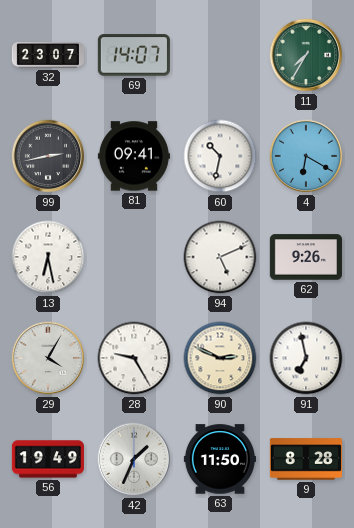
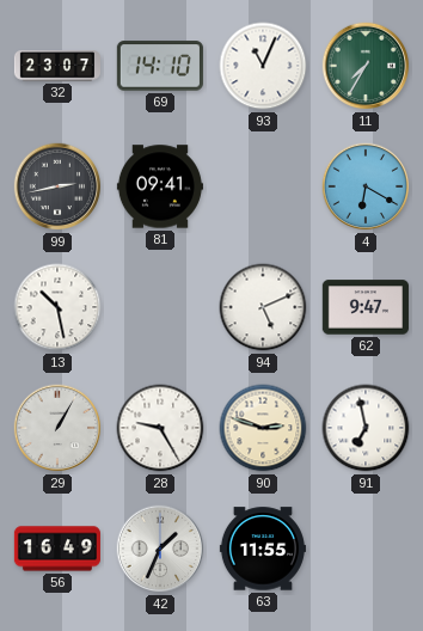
69: 14:07 -> 14:10
93: none -> 11:04
60: 10:32 -> none
13: 6:28 -> 10:28
62: 9:26 -> 9:47
29: 4:05 -> 1:05
90: 2:49 -> 2:48
56: 19:49 -> 16:49
63: 11:50 -> 11:55
9: 8:28 -> none
